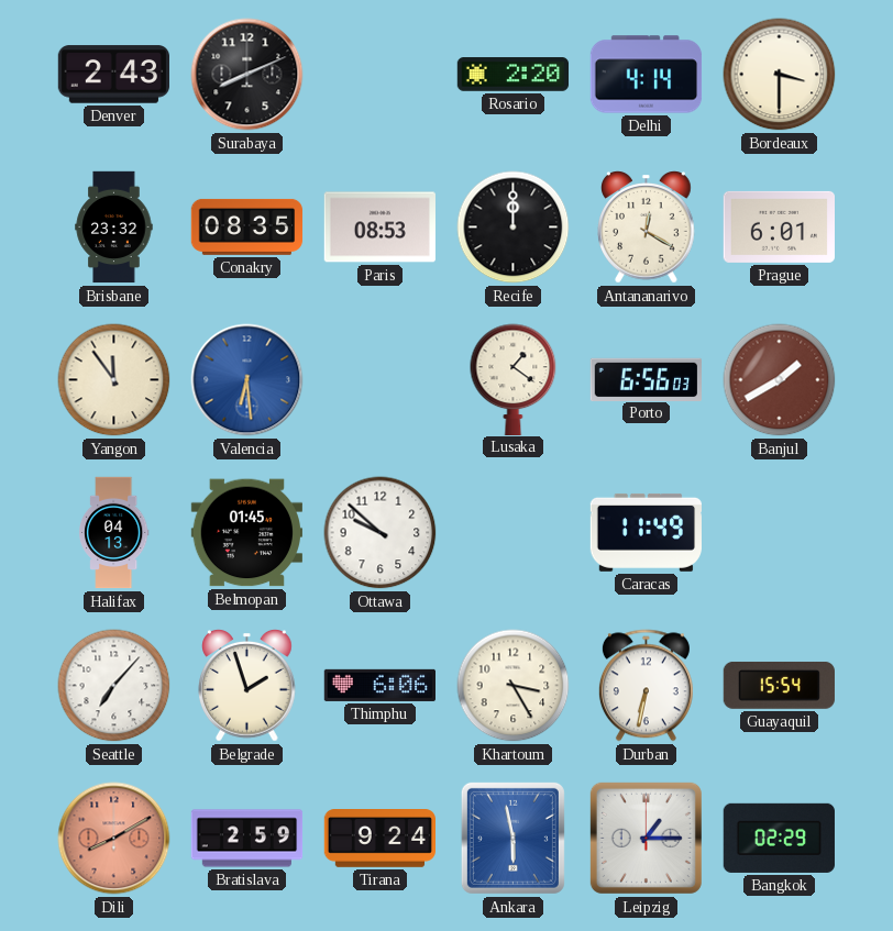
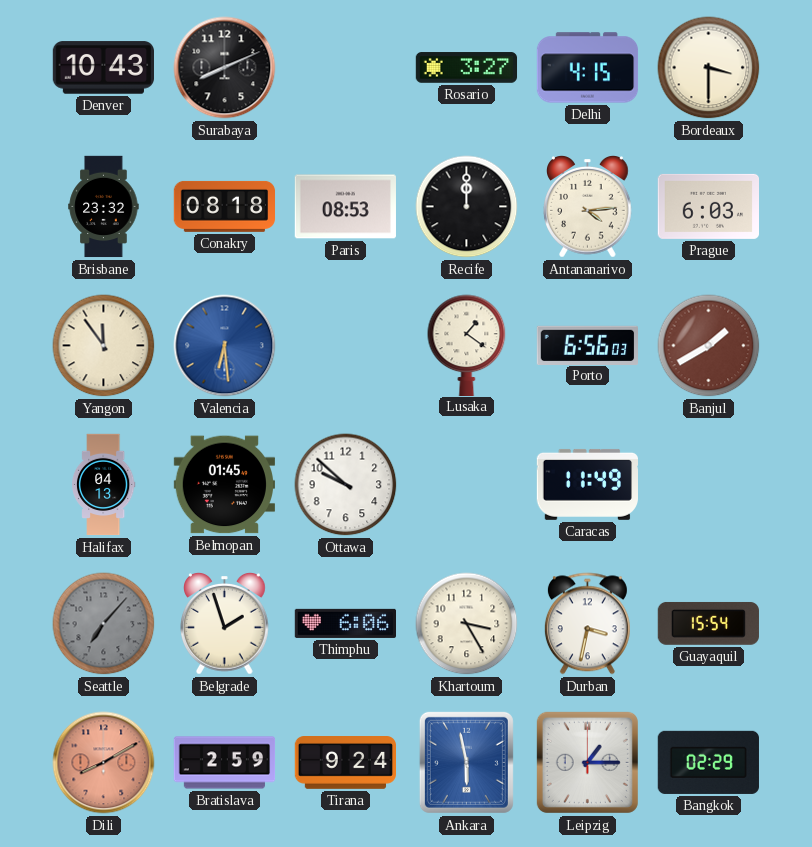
Denver: 2:43 -> 10:43
Rosario: 2:20 -> 3:27
Delhi: 4:14 -> 4:15
Conakry: 08:35 -> 08:18
Antananarivo: 12:20 -> 4:14
Prague: 6:01 -> 6:03
Seattle dial: white -> grey
Durban: 6:32 -> 3:32
